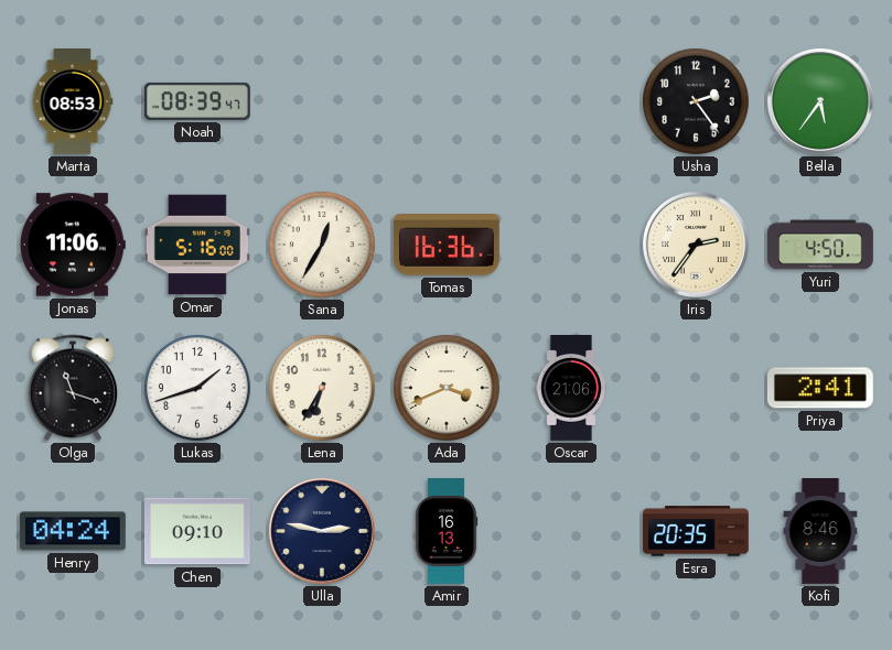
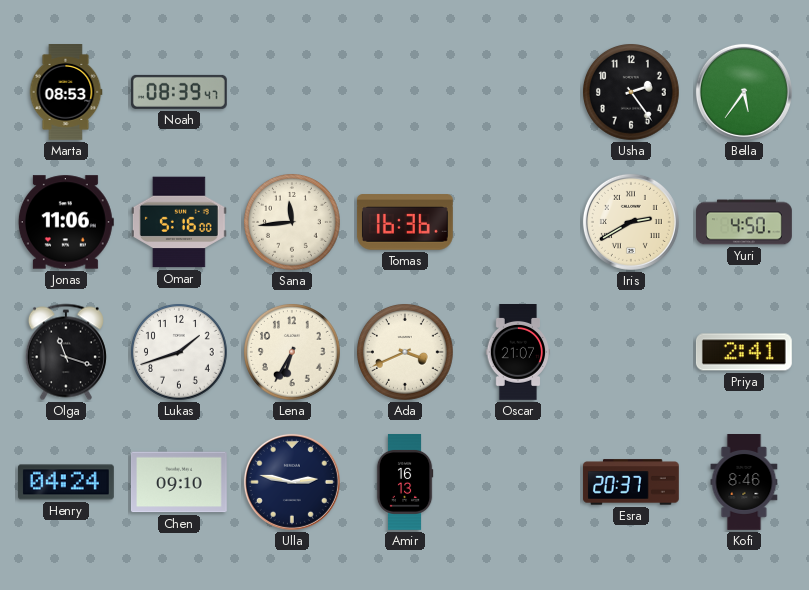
Sana: 12:35 -> 11:44
Iris: 2:36 -> 2:40
Oscar: 21:06 -> 21:07
Esra: 20:35 -> 20:37
